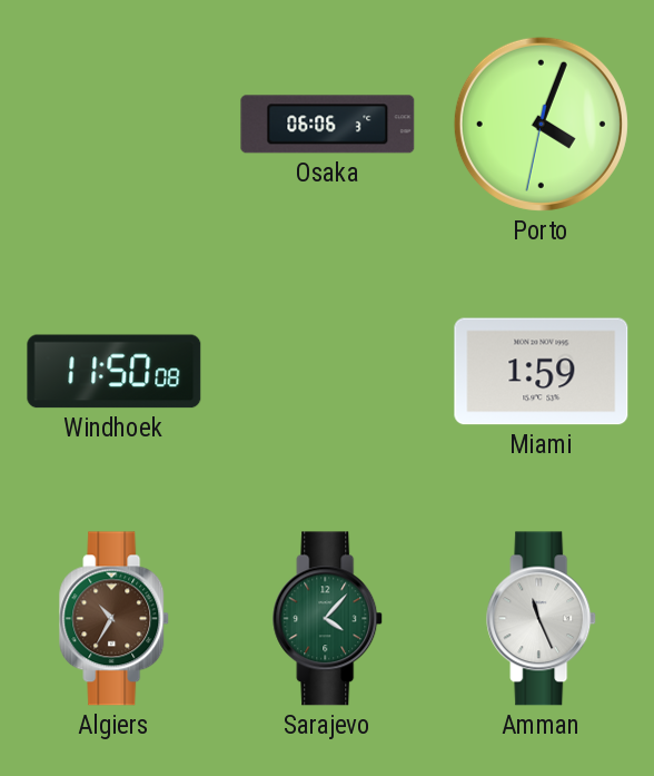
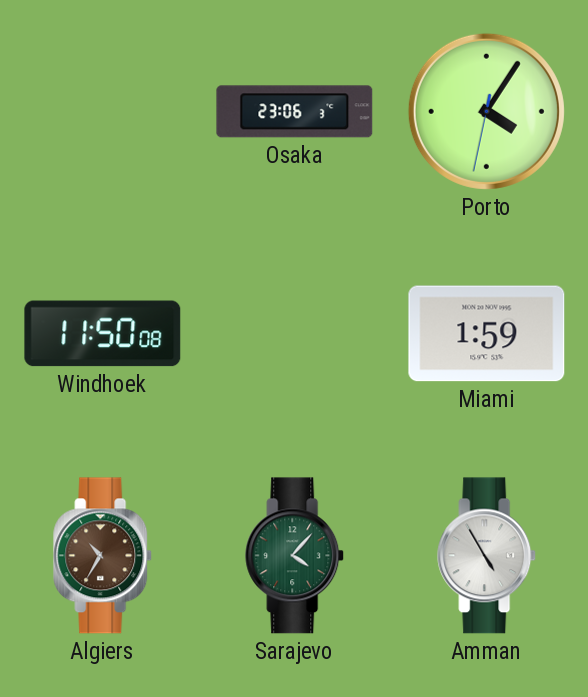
Osaka: 06:06 -> 23:06
Porto: 4:03 -> 4:05
Amman: 11:26 -> 4:55
